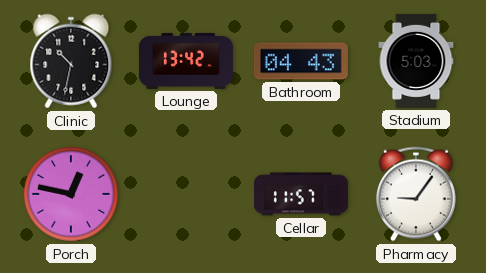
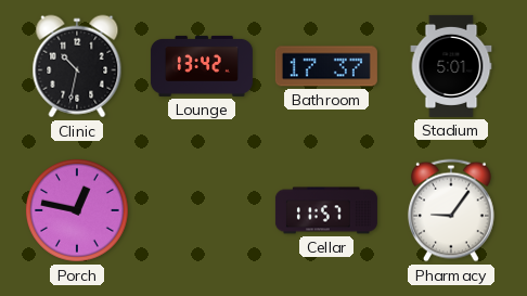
Bathroom: 04:43 -> 17:37
Stadium: 5:03 -> 5:01
